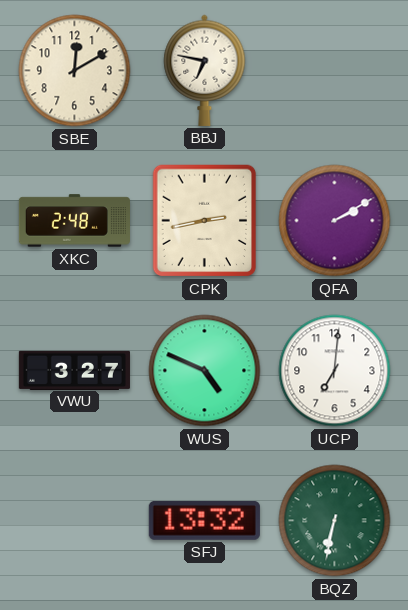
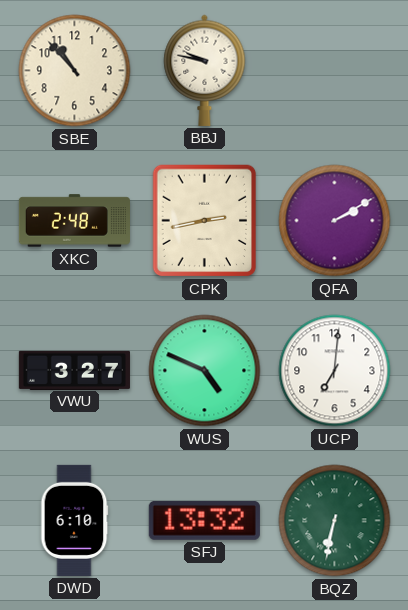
SBE: 12:10 -> 10:53
BBJ: 6:47 -> 9:47
DWD: none -> 6:10
